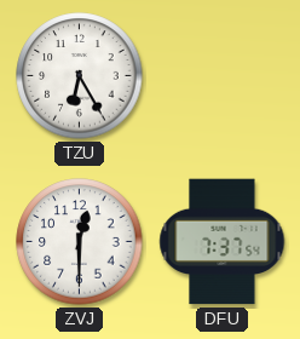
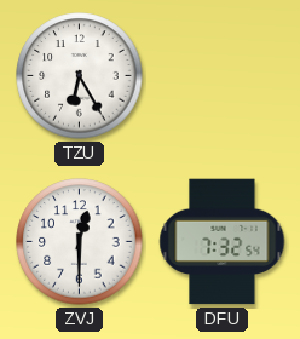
DFU: 7:37 -> 7:32
